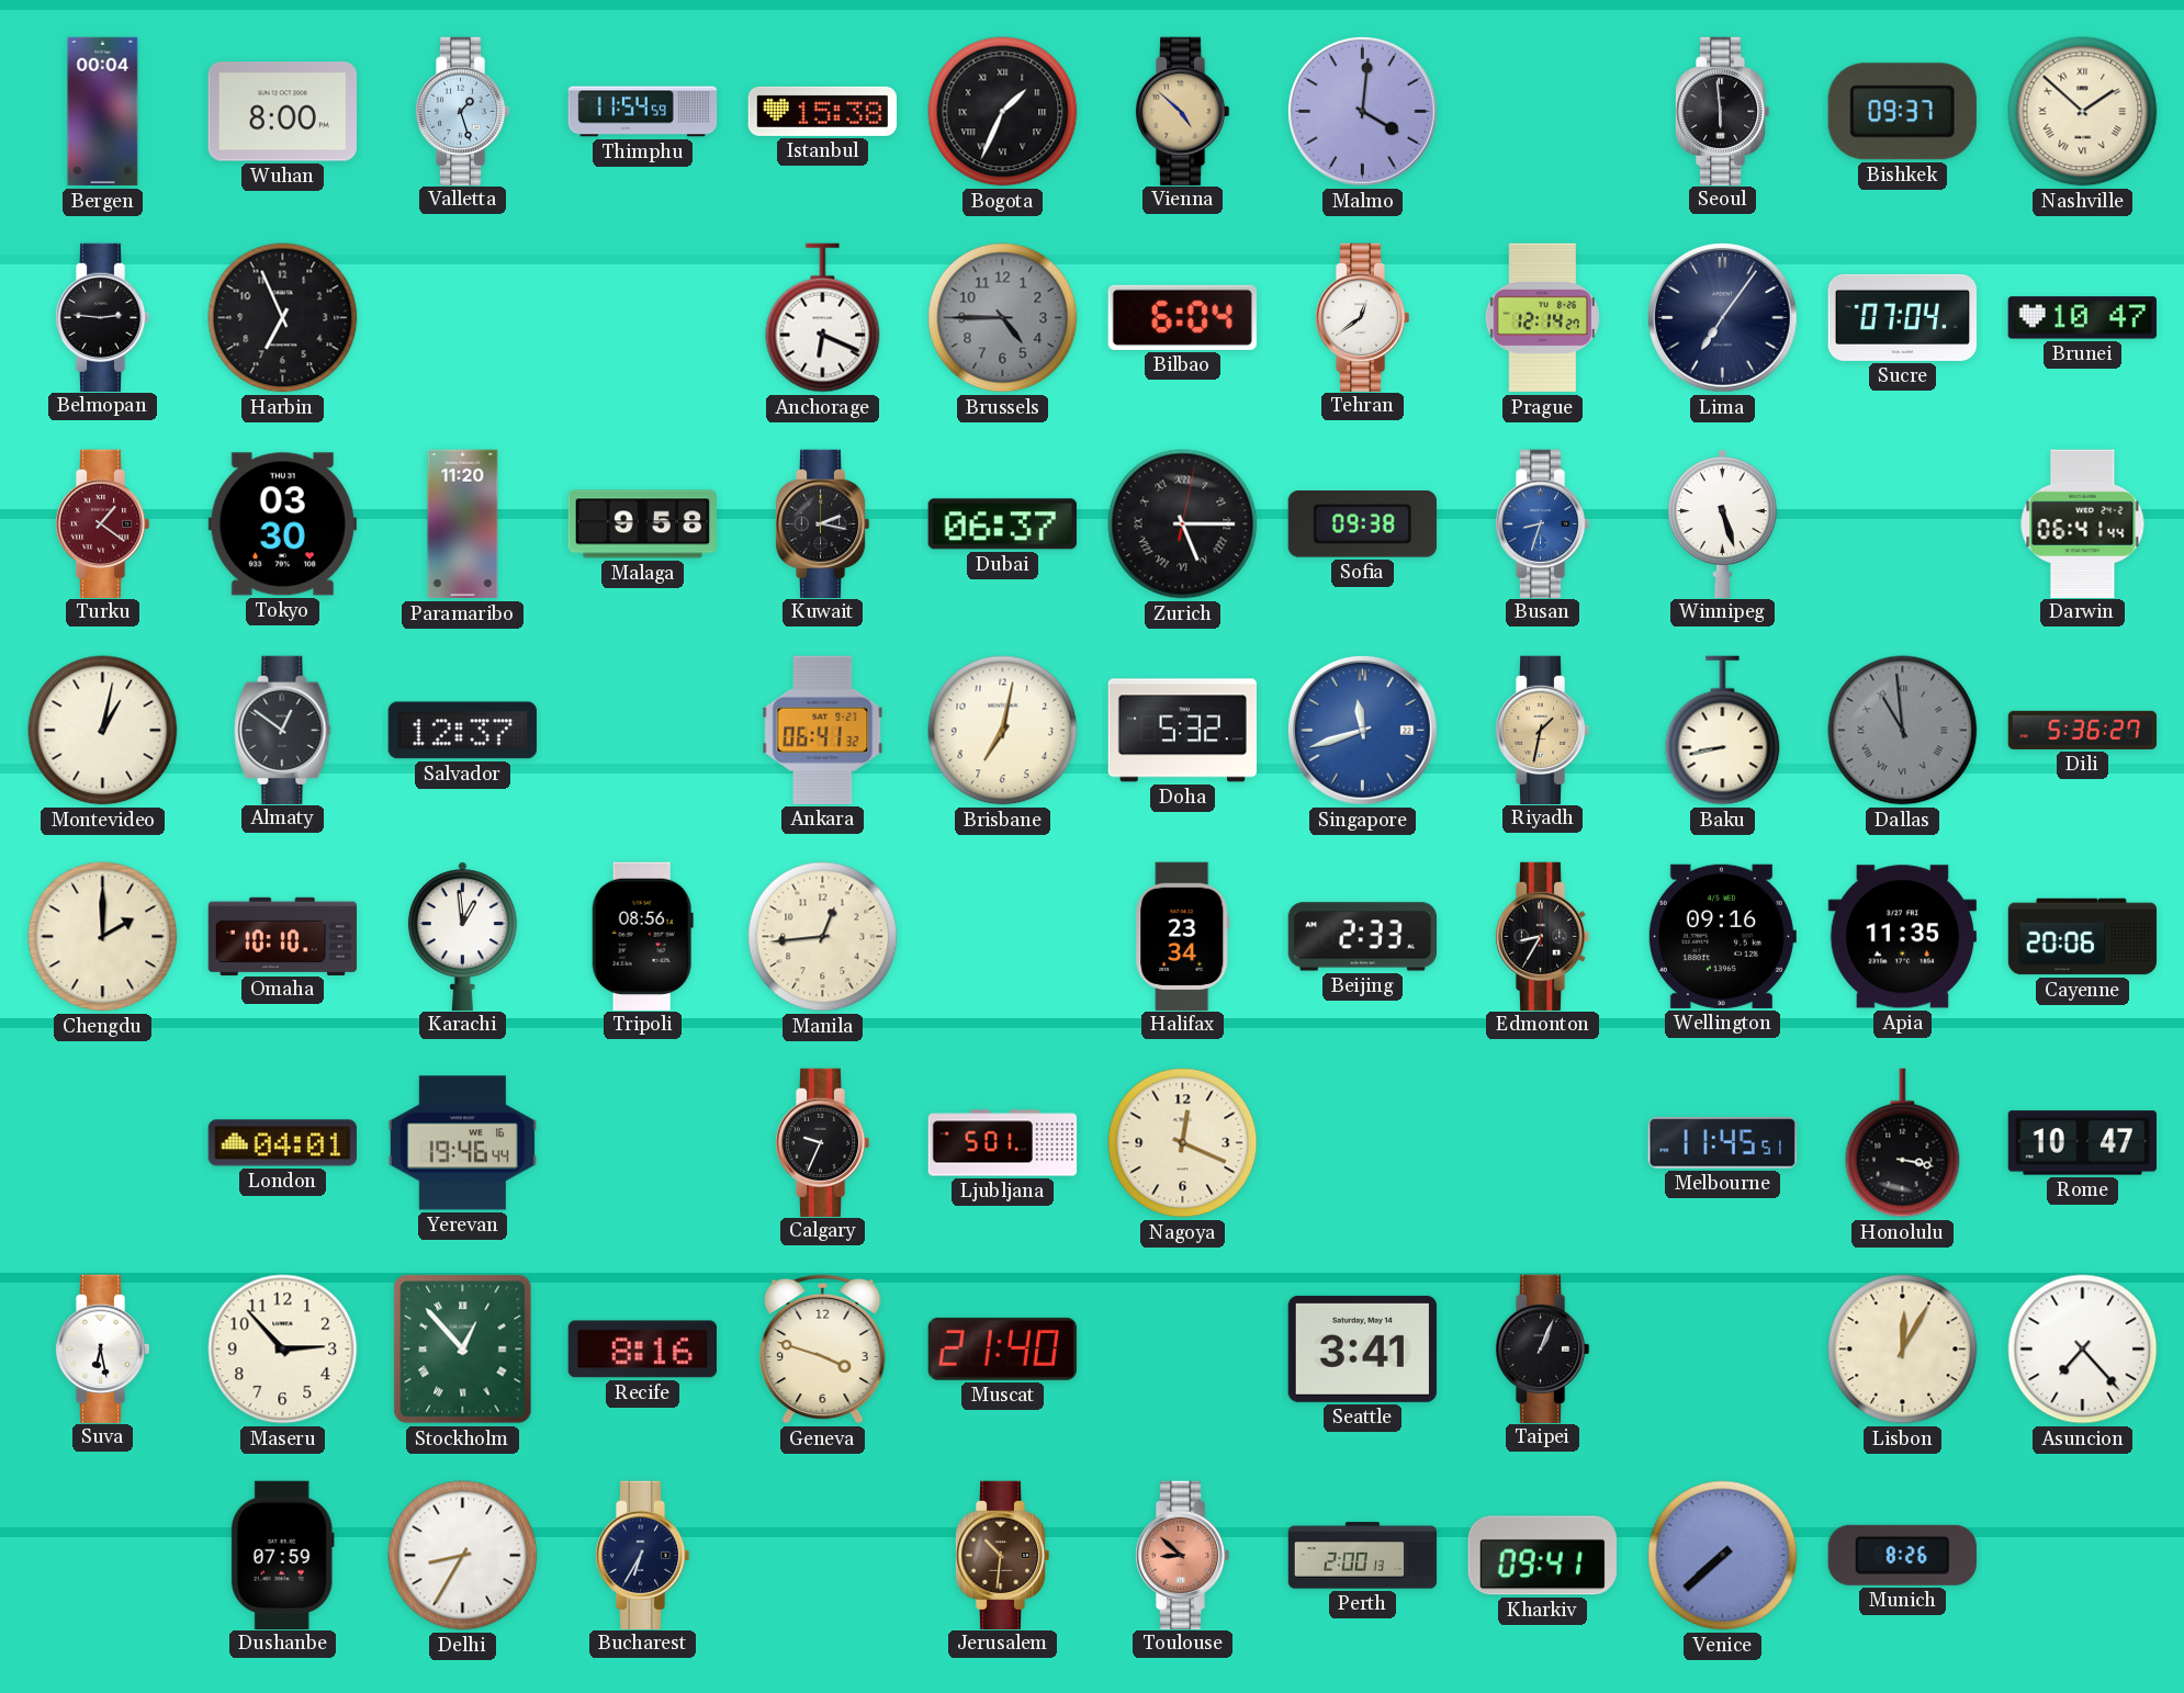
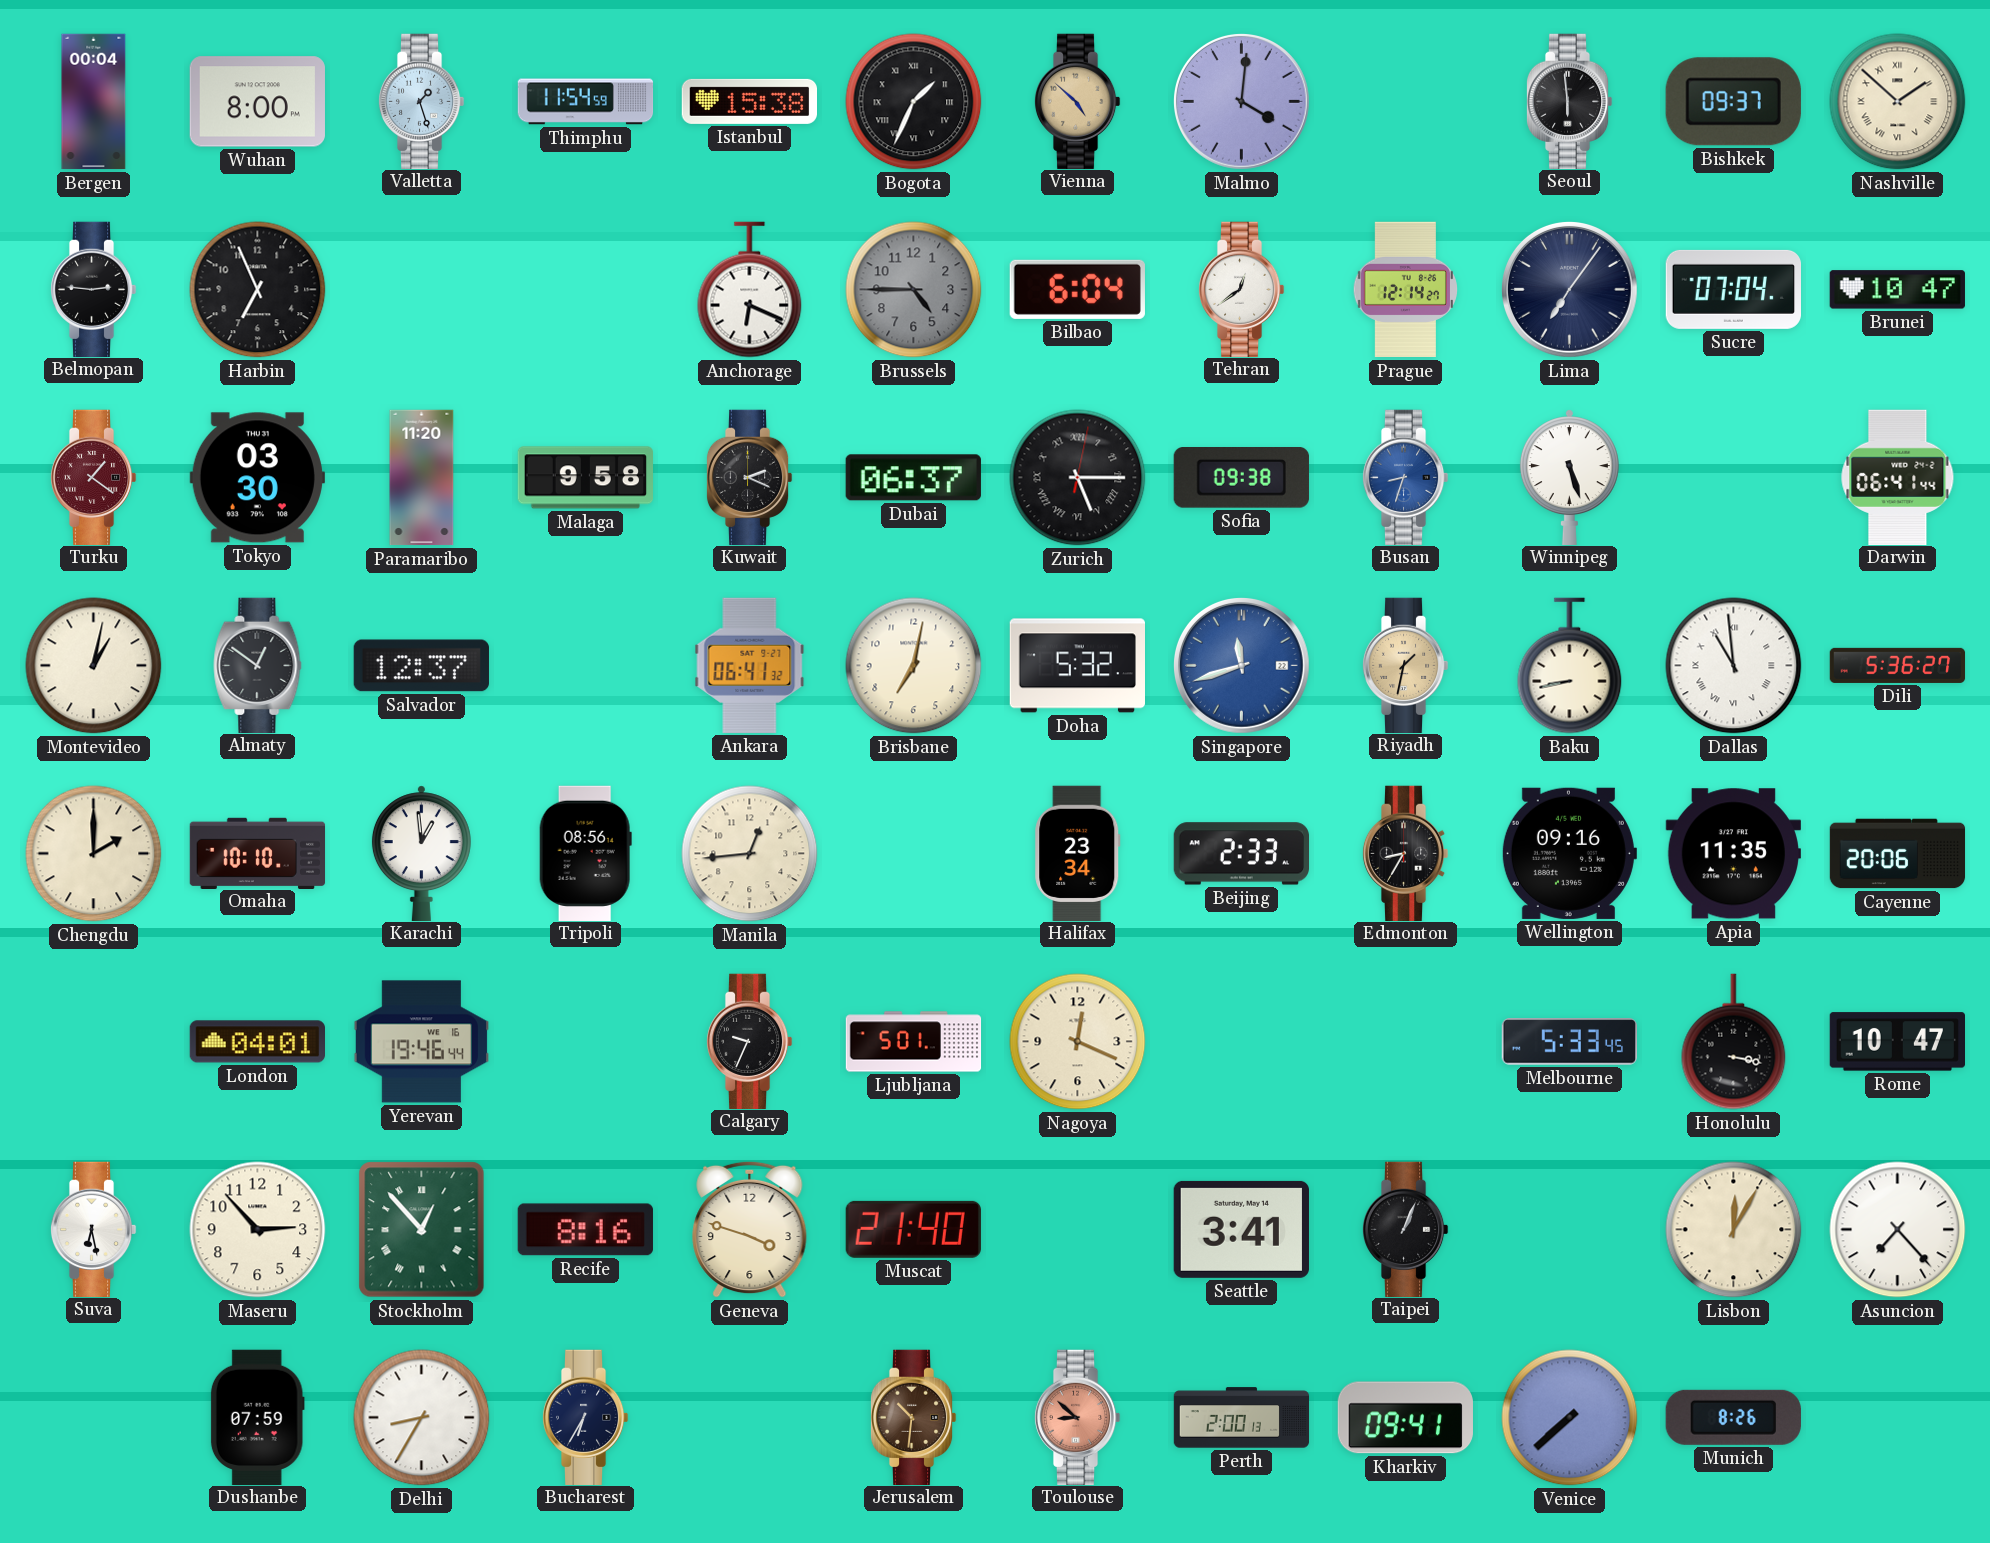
Kuwait: 2:17 -> 2:19
Dallas dial: grey -> white
Melbourne: 11:45 -> 5:33
